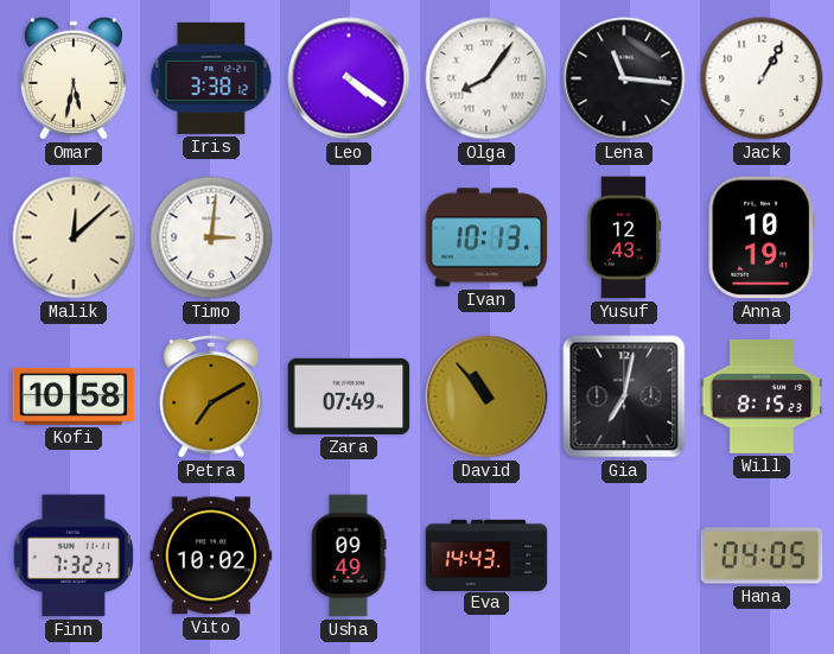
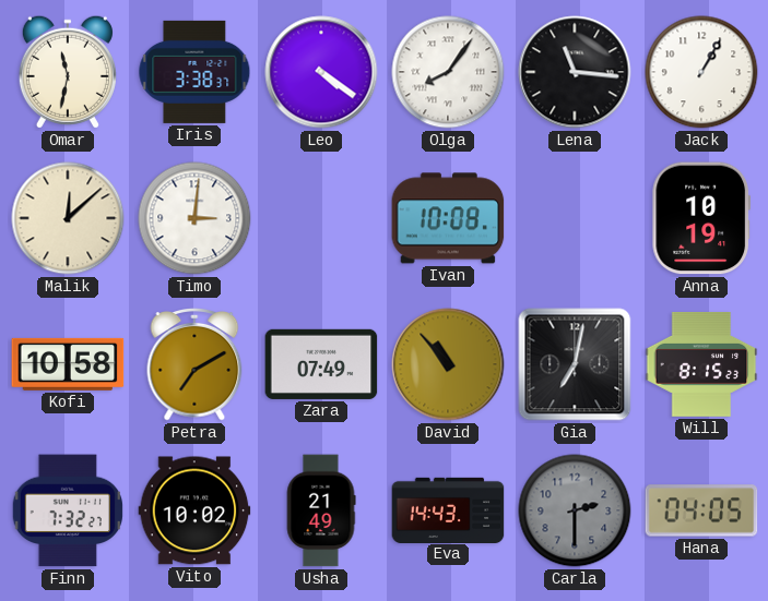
Omar: 5:32 -> 11:32
Iris: 3:38:12 -> 3:38:37
Ivan: 10:13 -> 10:08
Yusuf: 12:43 -> none
Usha: 09:49 -> 21:49
Carla: none -> 2:30
